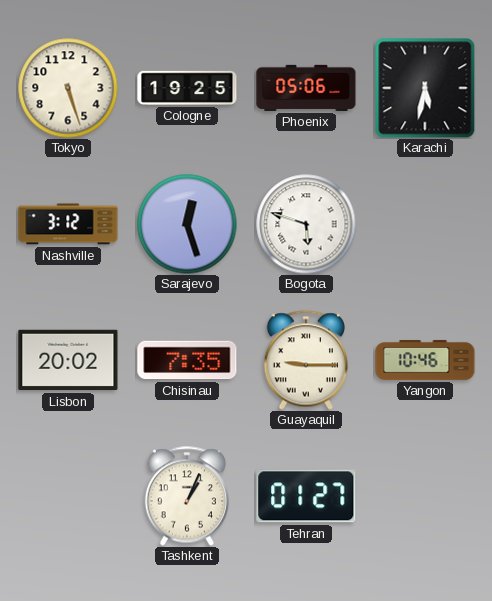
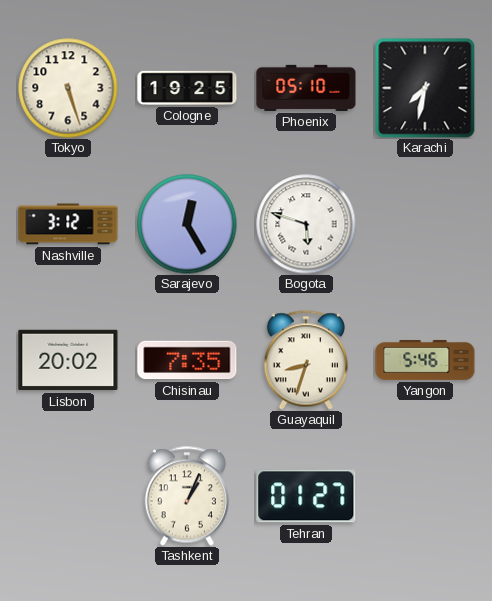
Phoenix: 05:06 -> 05:10
Karachi: 5:32 -> 7:32
Sarajevo: 12:27 -> 12:25
Guayaquil: 9:15 -> 8:33
Yangon: 10:46 -> 5:46
